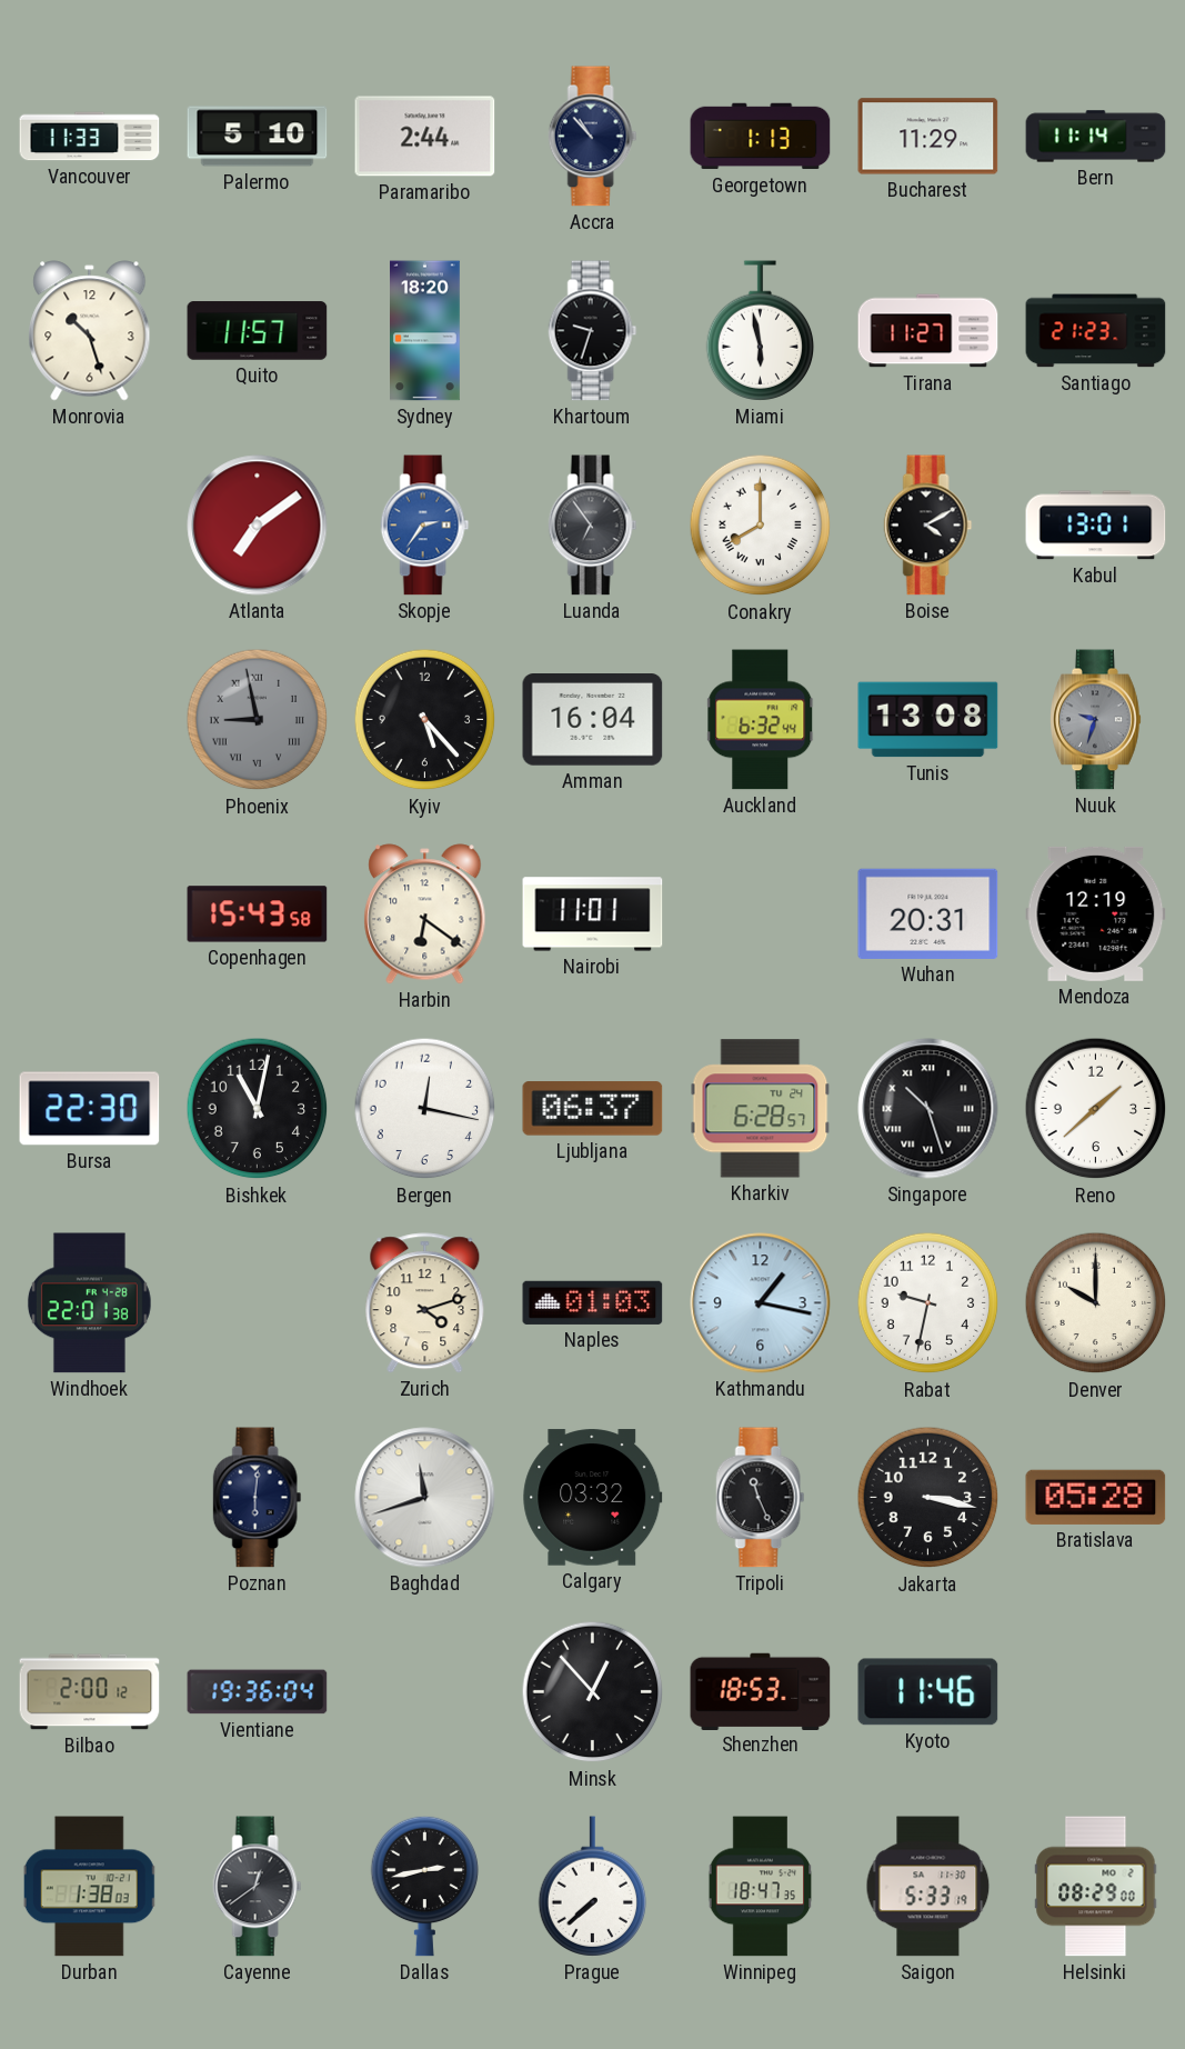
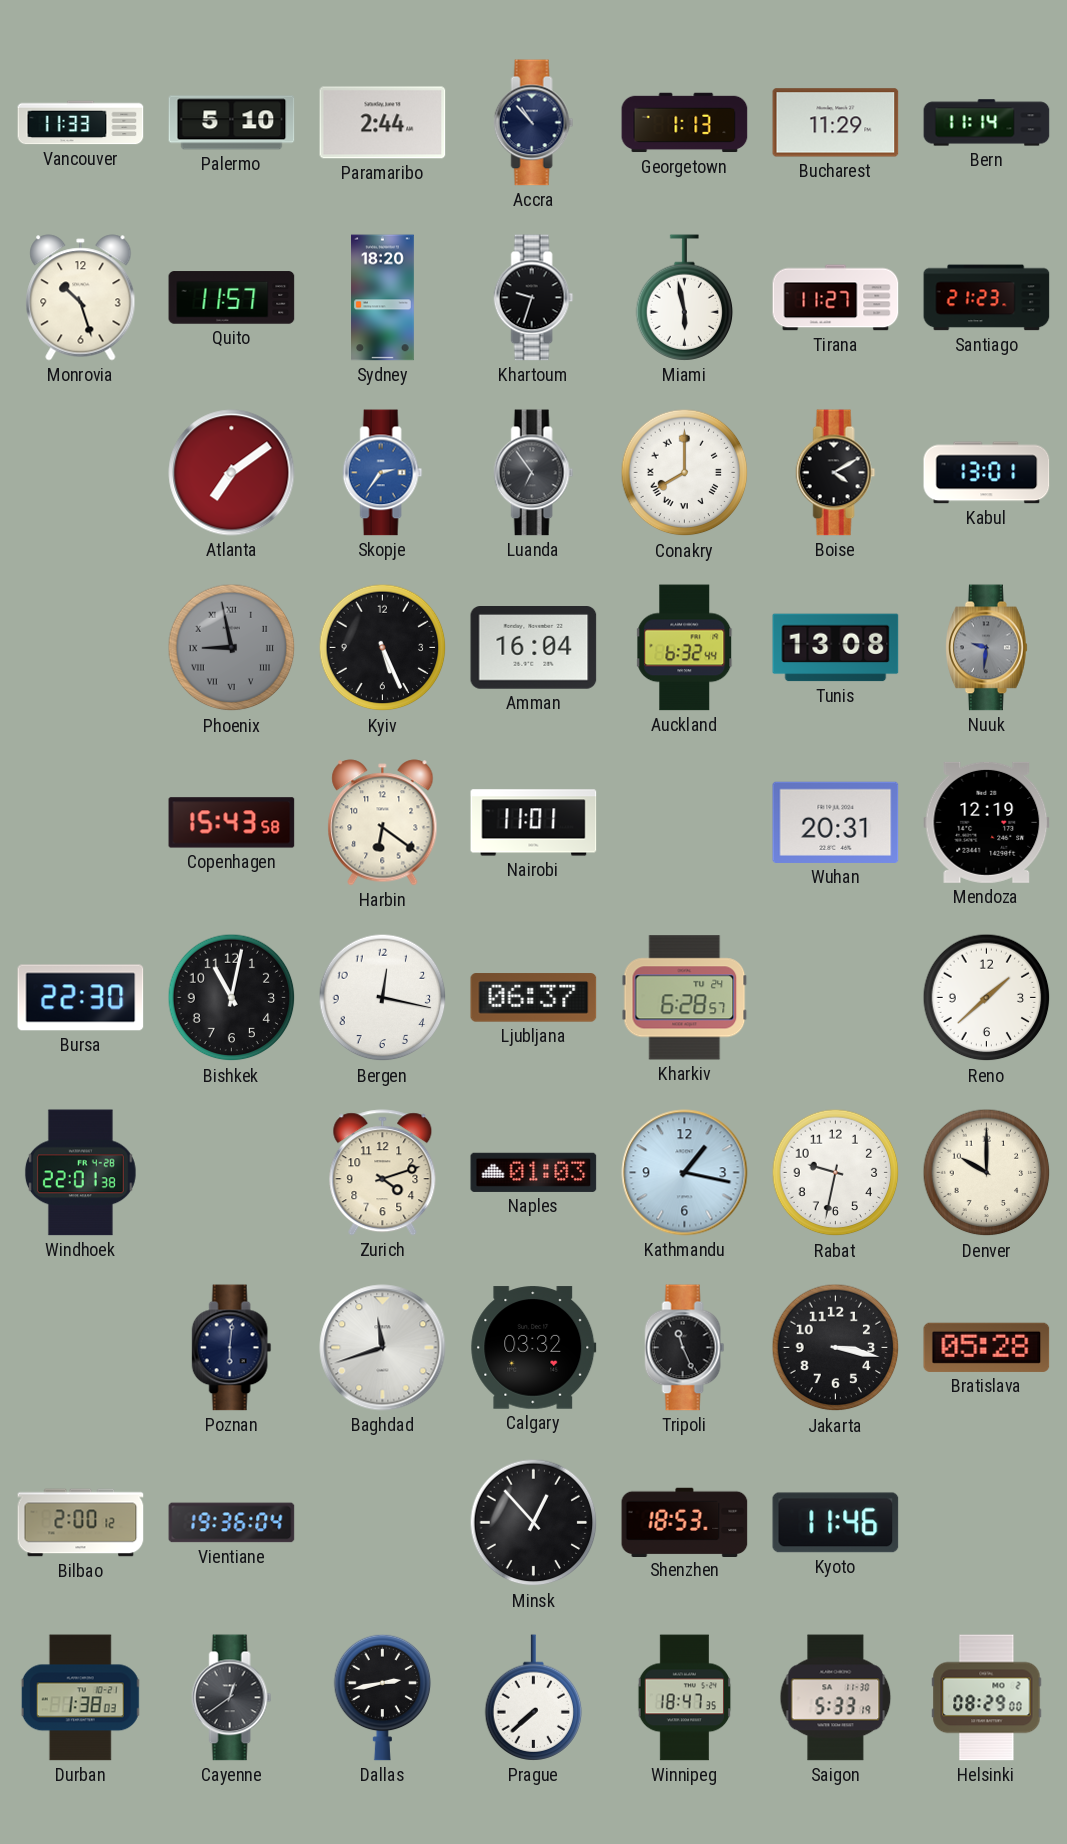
Kyiv: 5:23 -> 5:26
Nuuk: 9:33 -> 9:31
Singapore: 10:27 -> none
